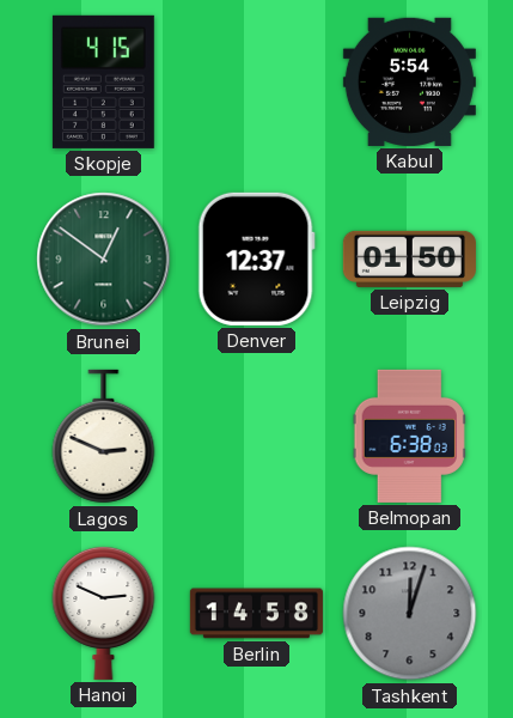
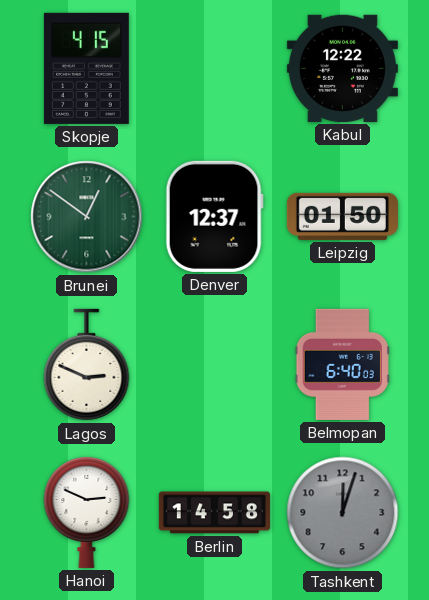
Kabul: 5:54 -> 12:22
Belmopan: 6:38 -> 6:40
